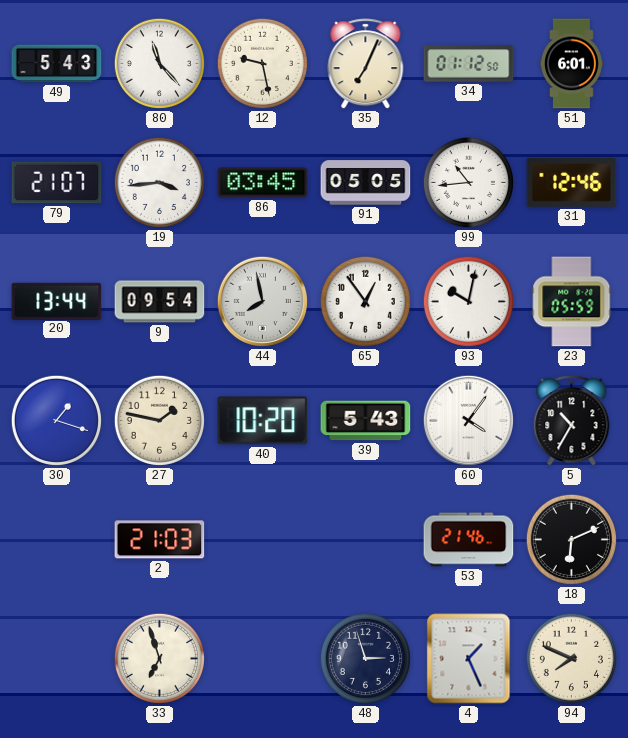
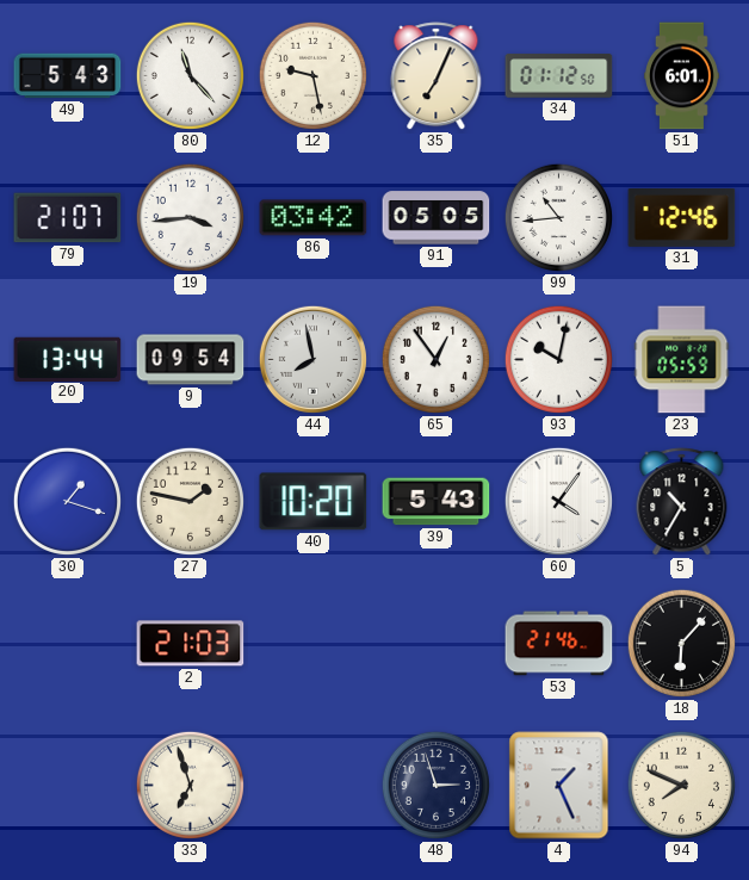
86: 03:45 -> 03:42
18: 6:11 -> 6:07
